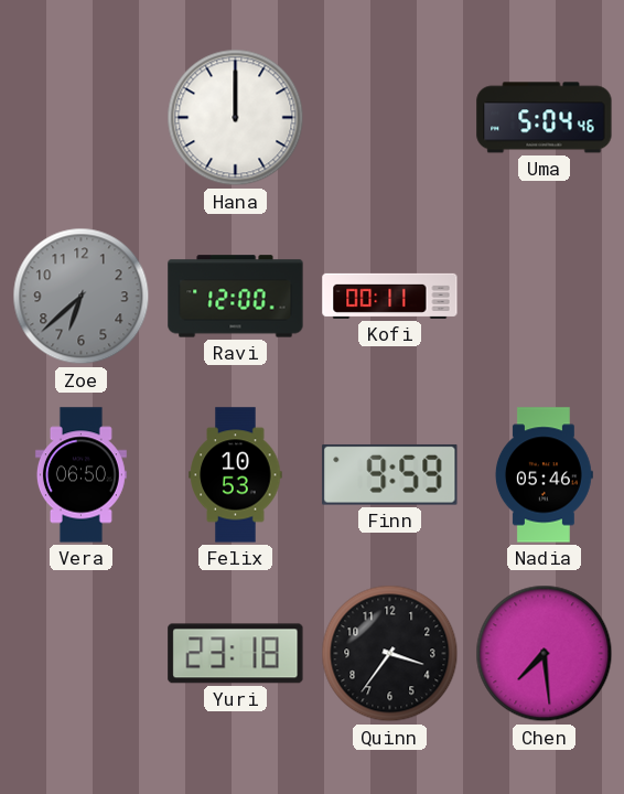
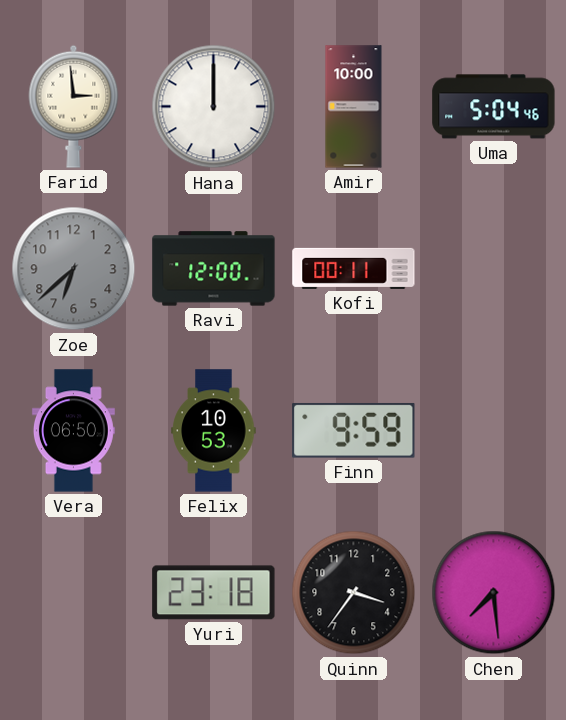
Farid: none -> 2:59
Amir: none -> 10:00
Nadia: 05:46 -> none
